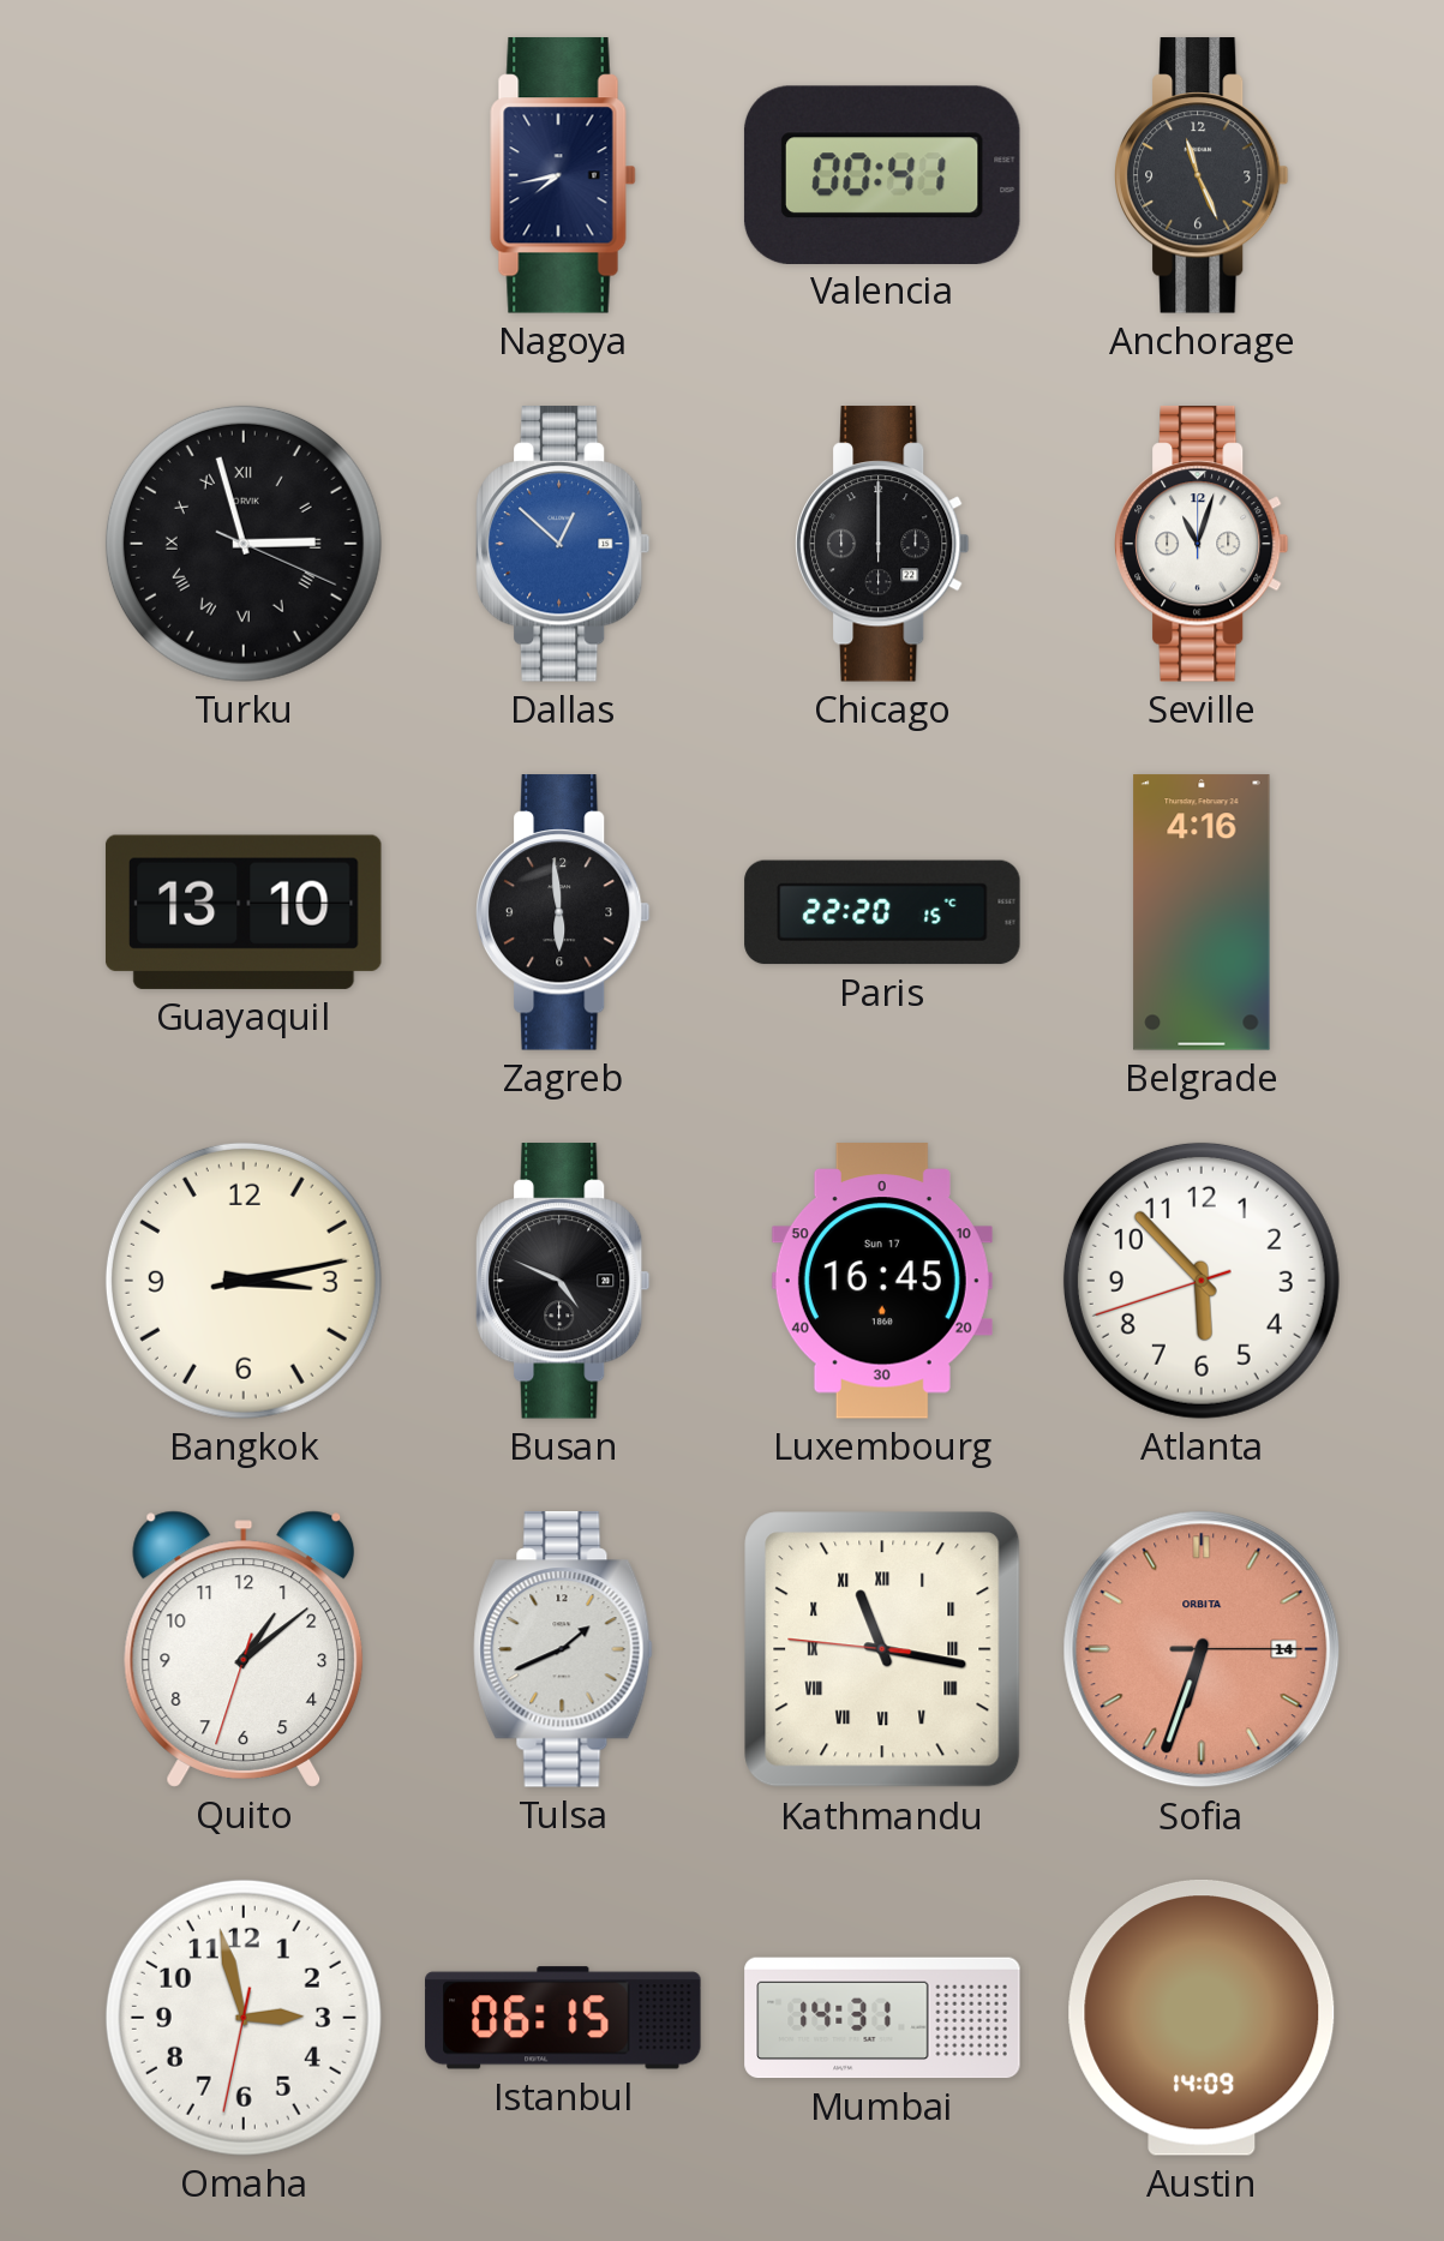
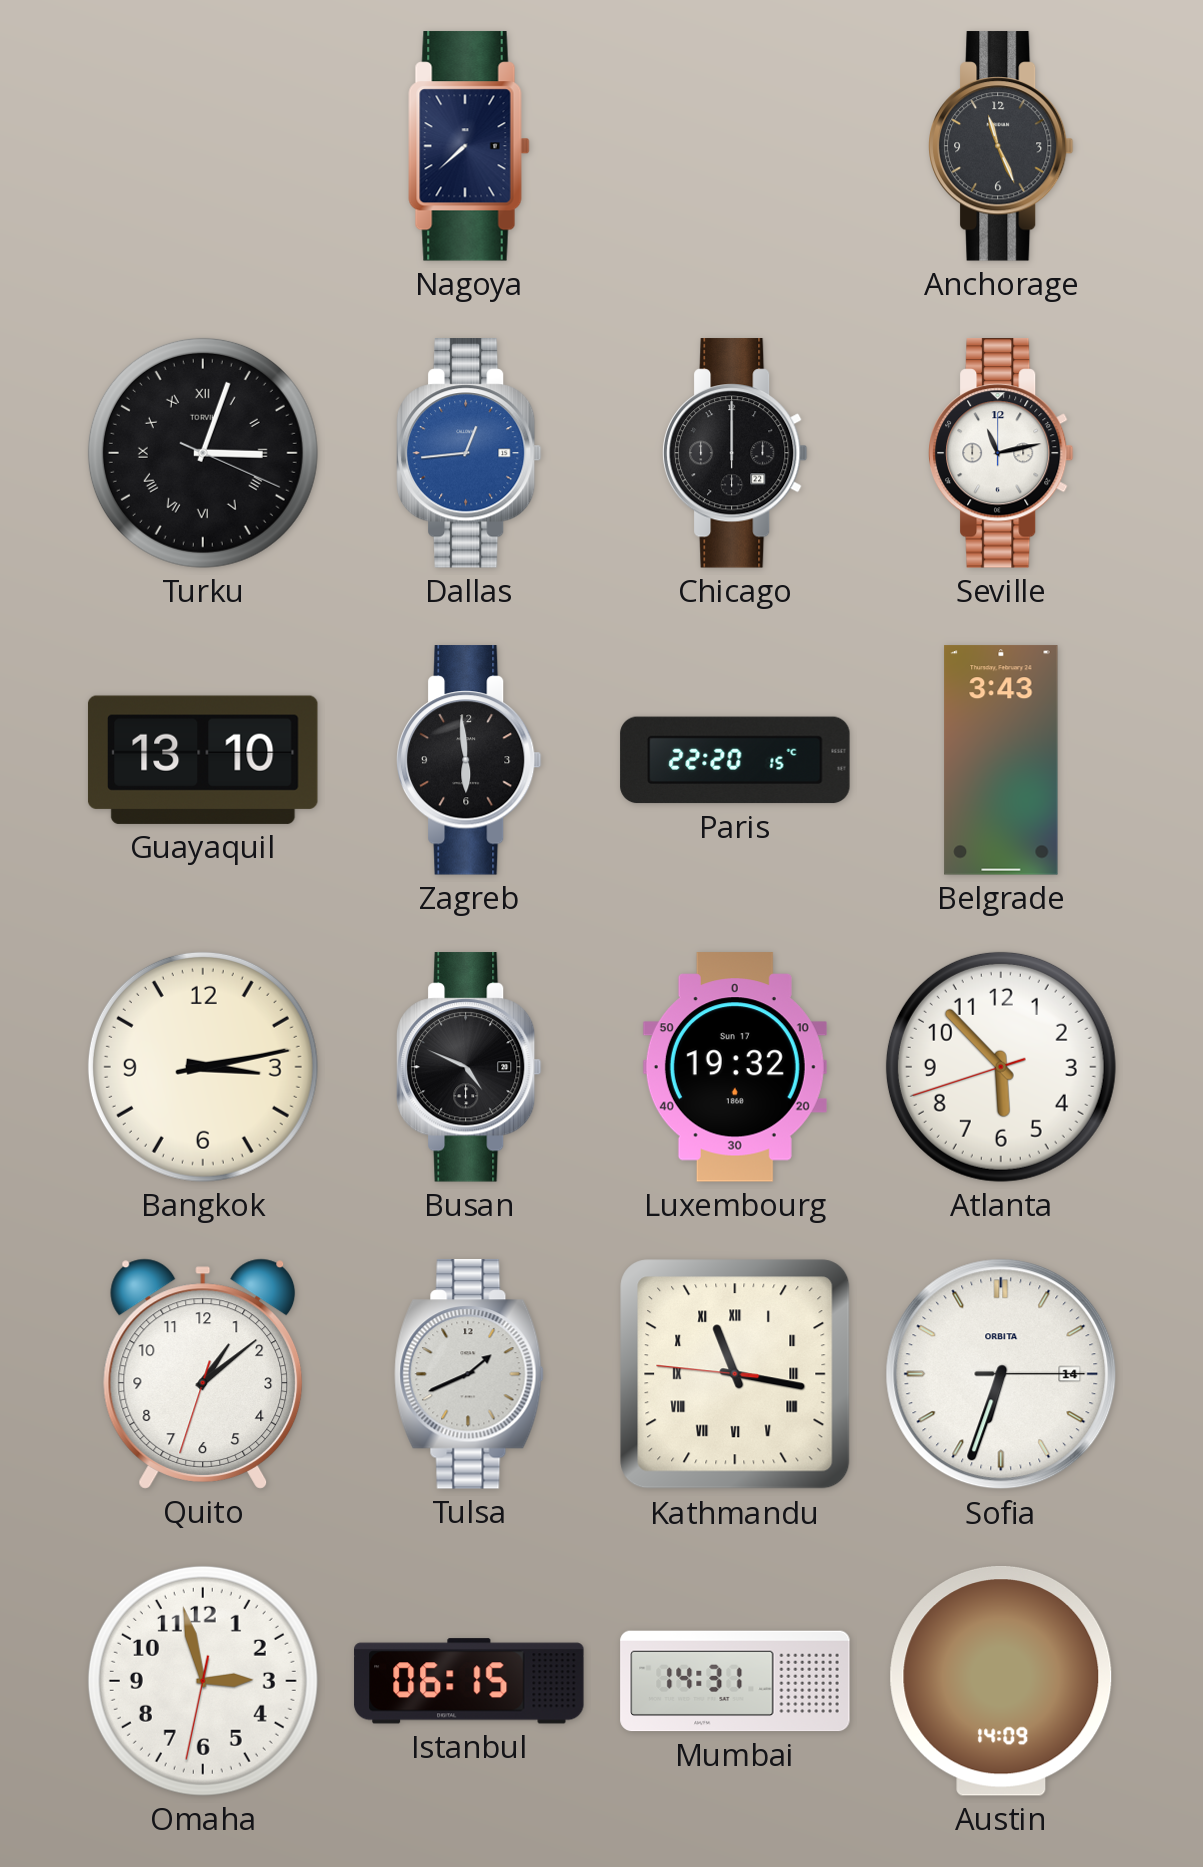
Nagoya: 7:43 -> 7:38
Valencia: 00:41 -> none
Turku: 2:57 -> 3:03
Dallas: 12:52 -> 12:44
Seville: 11:03 -> 11:13
Belgrade: 4:16 -> 3:43
Luxembourg: 16:45 -> 19:32
Sofia dial: salmon -> white
